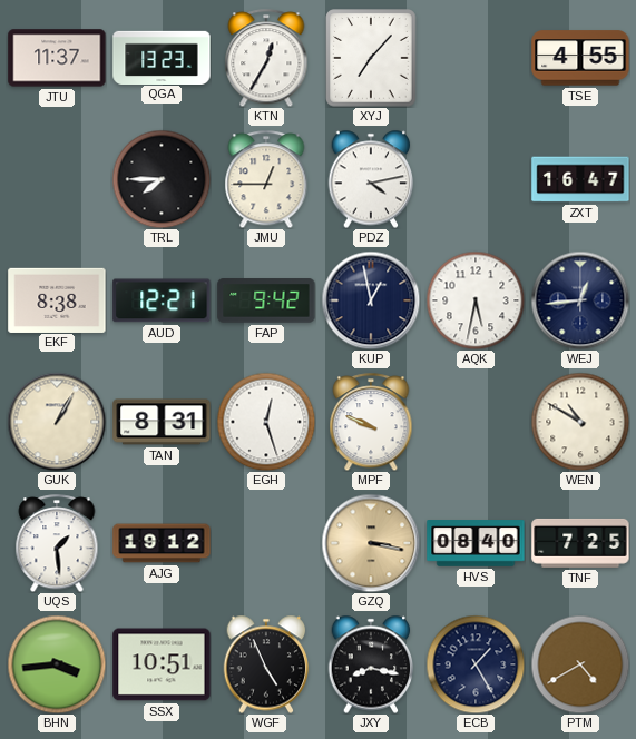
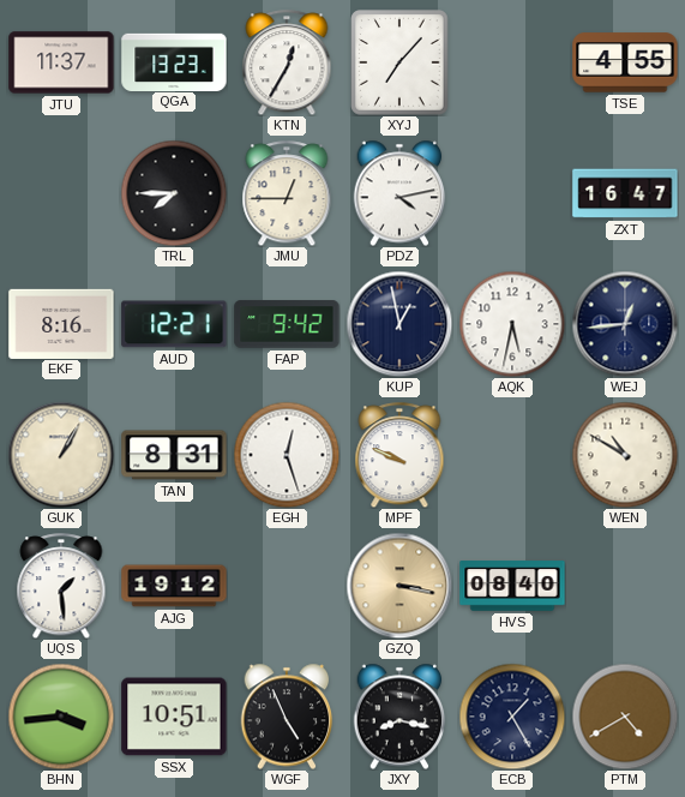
EKF: 8:38 -> 8:16
TNF: 7:25 -> none
